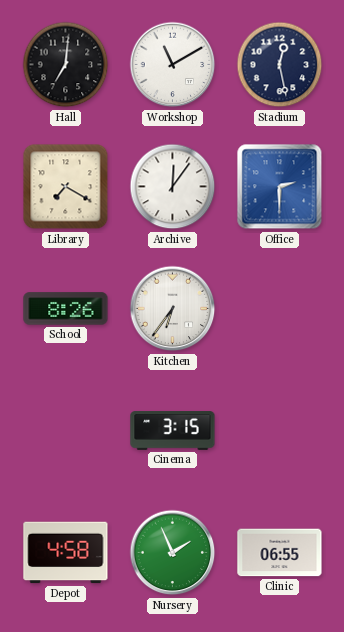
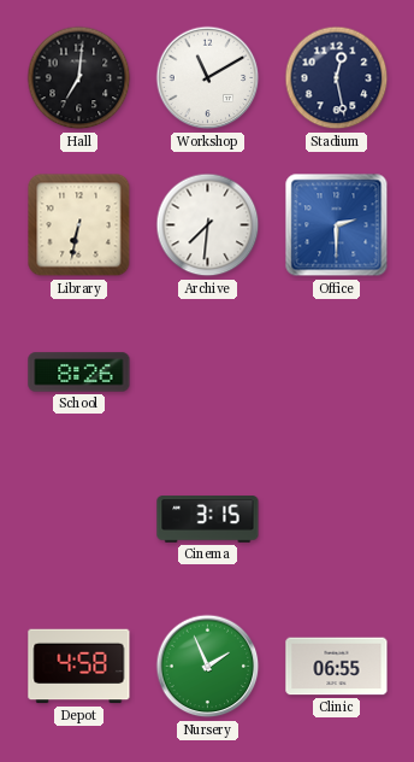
Library: 7:20 -> 6:32
Archive: 12:06 -> 7:31
Kitchen: 6:36 -> none
